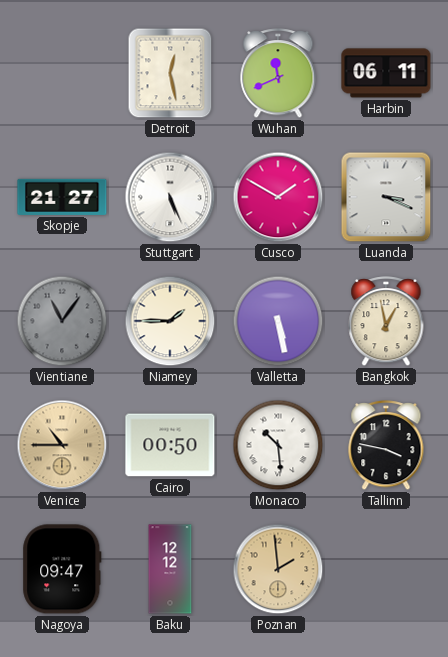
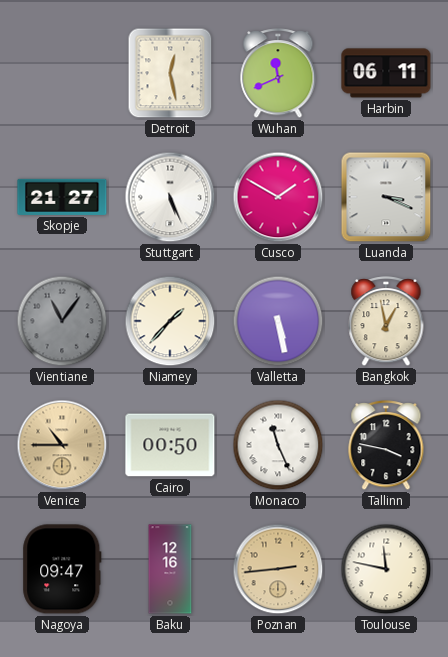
Niamey: 1:45 -> 1:37
Monaco: 10:29 -> 11:26
Baku: 12:12 -> 12:16
Poznan: 1:59 -> 2:44
Toulouse: none -> 11:47
